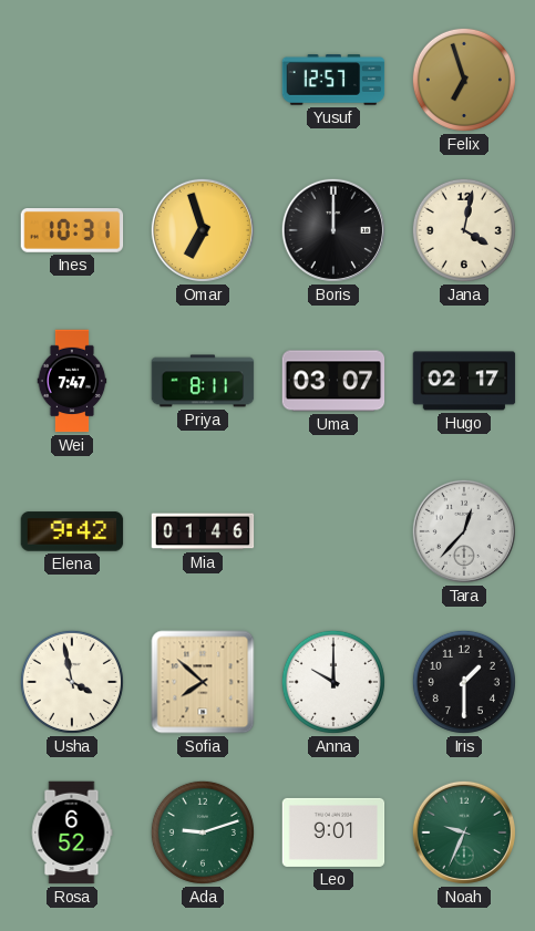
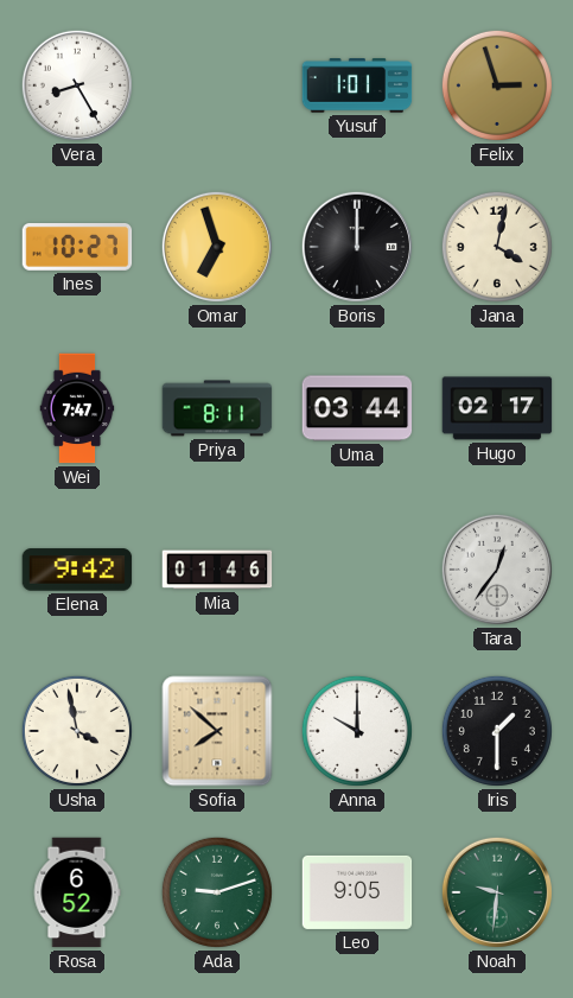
Vera: none -> 8:25
Yusuf: 12:57 -> 1:01
Felix: 6:57 -> 2:57
Ines: 10:31 -> 10:27
Uma: 03:07 -> 03:44
Tara: 12:37 -> 12:36
Leo: 9:01 -> 9:05
Noah: 9:34 -> 9:31
